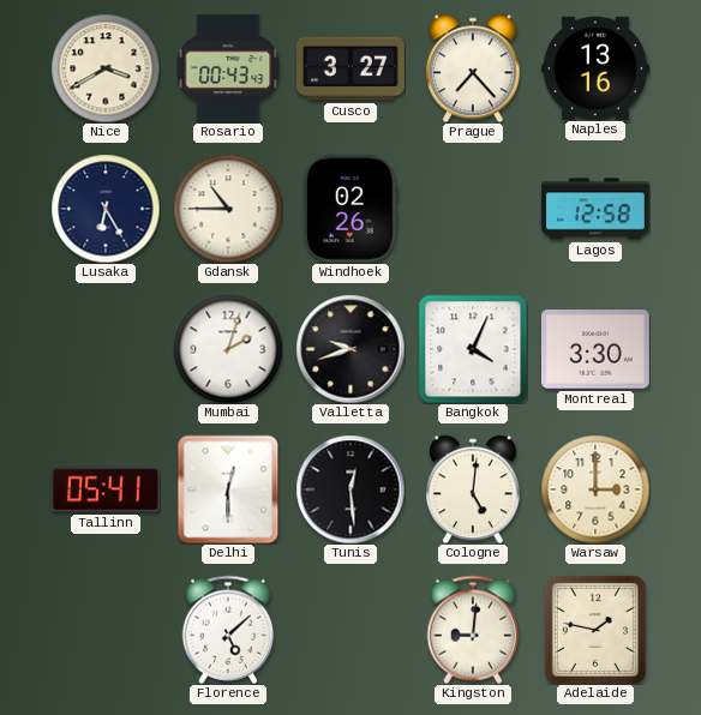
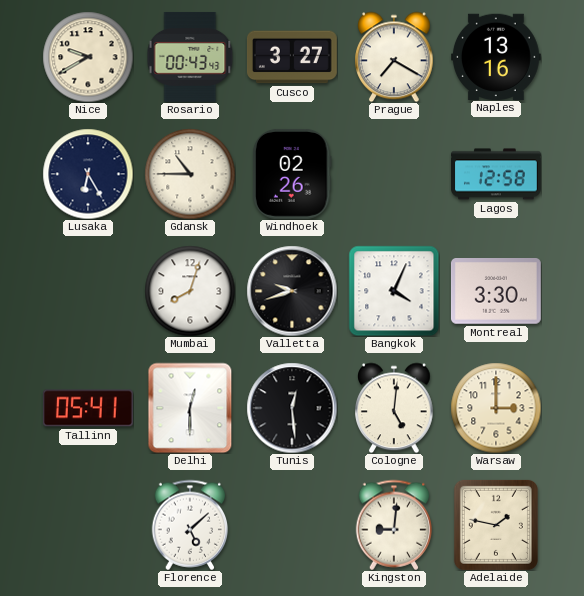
Nice: 3:40 -> 9:40
Prague: 7:23 -> 7:20
Mumbai: 2:03 -> 8:03
